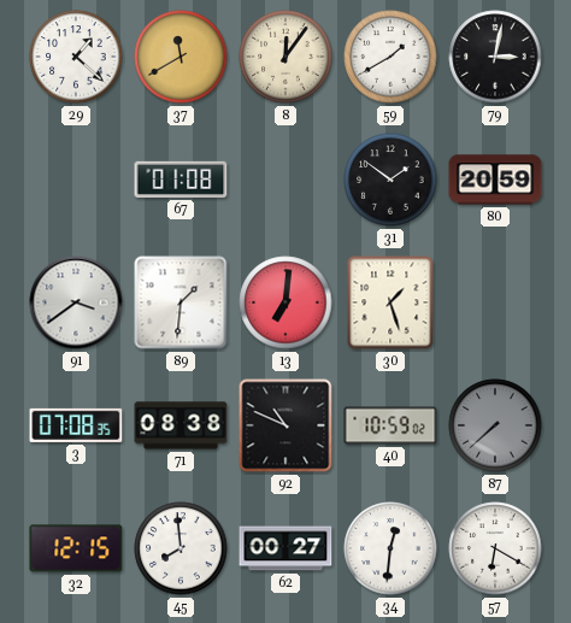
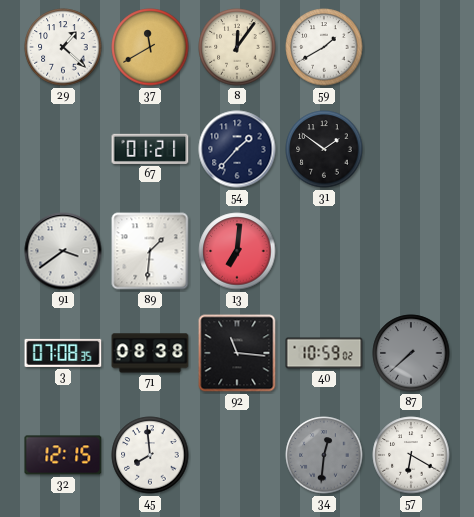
79: 3:02 -> none
67: 01:08 -> 01:21
54: none -> 1:37
80: 20:59 -> none
30: 1:27 -> none
92: 10:49 -> 11:16
62: 00:27 -> none
34 dial: white -> grey
